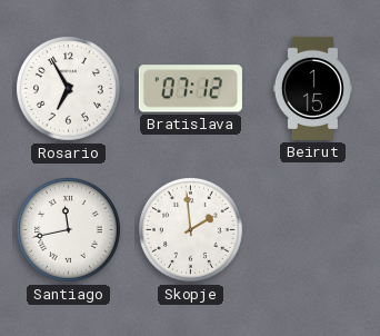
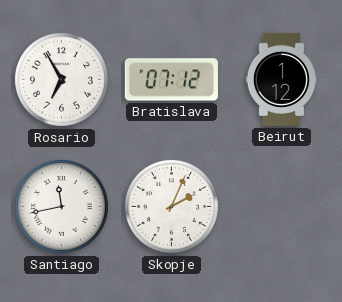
Beirut: 1:15 -> 1:12
Skopje: 1:59 -> 2:04
